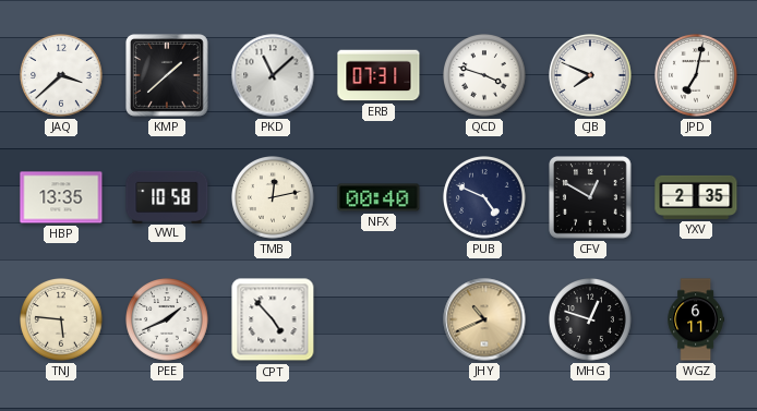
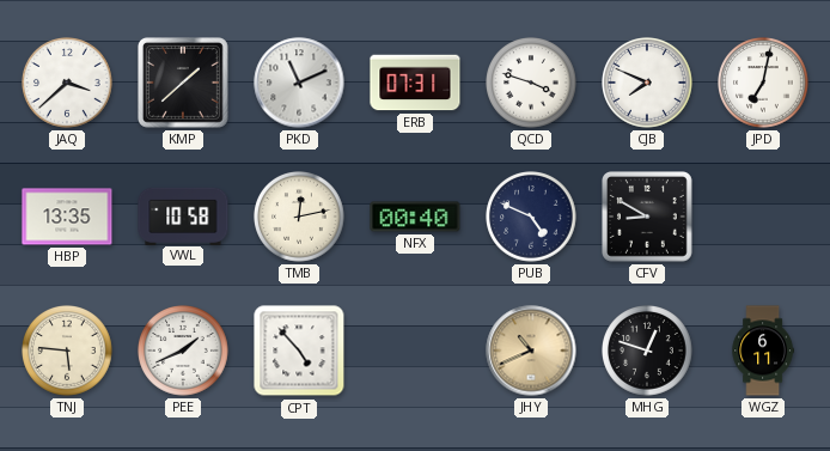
PKD: 11:08 -> 11:11
CFV: 12:50 -> 8:50
YXV: 2:35 -> none
